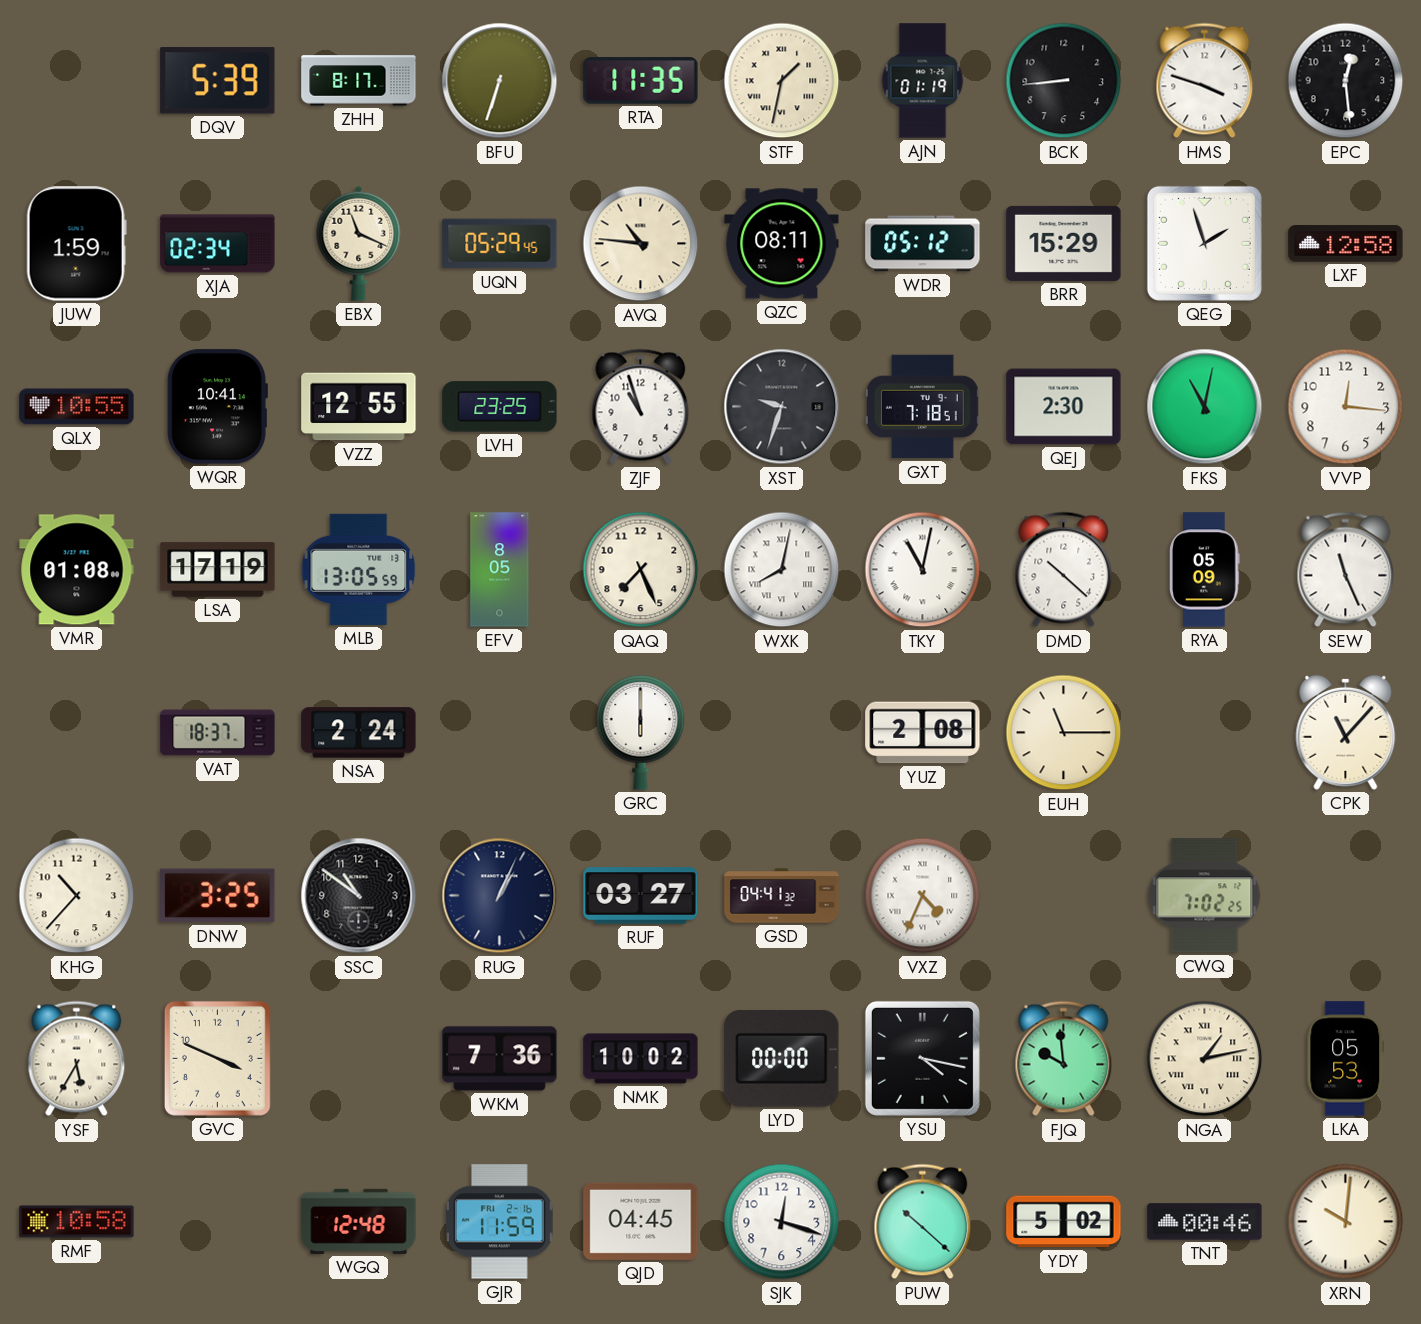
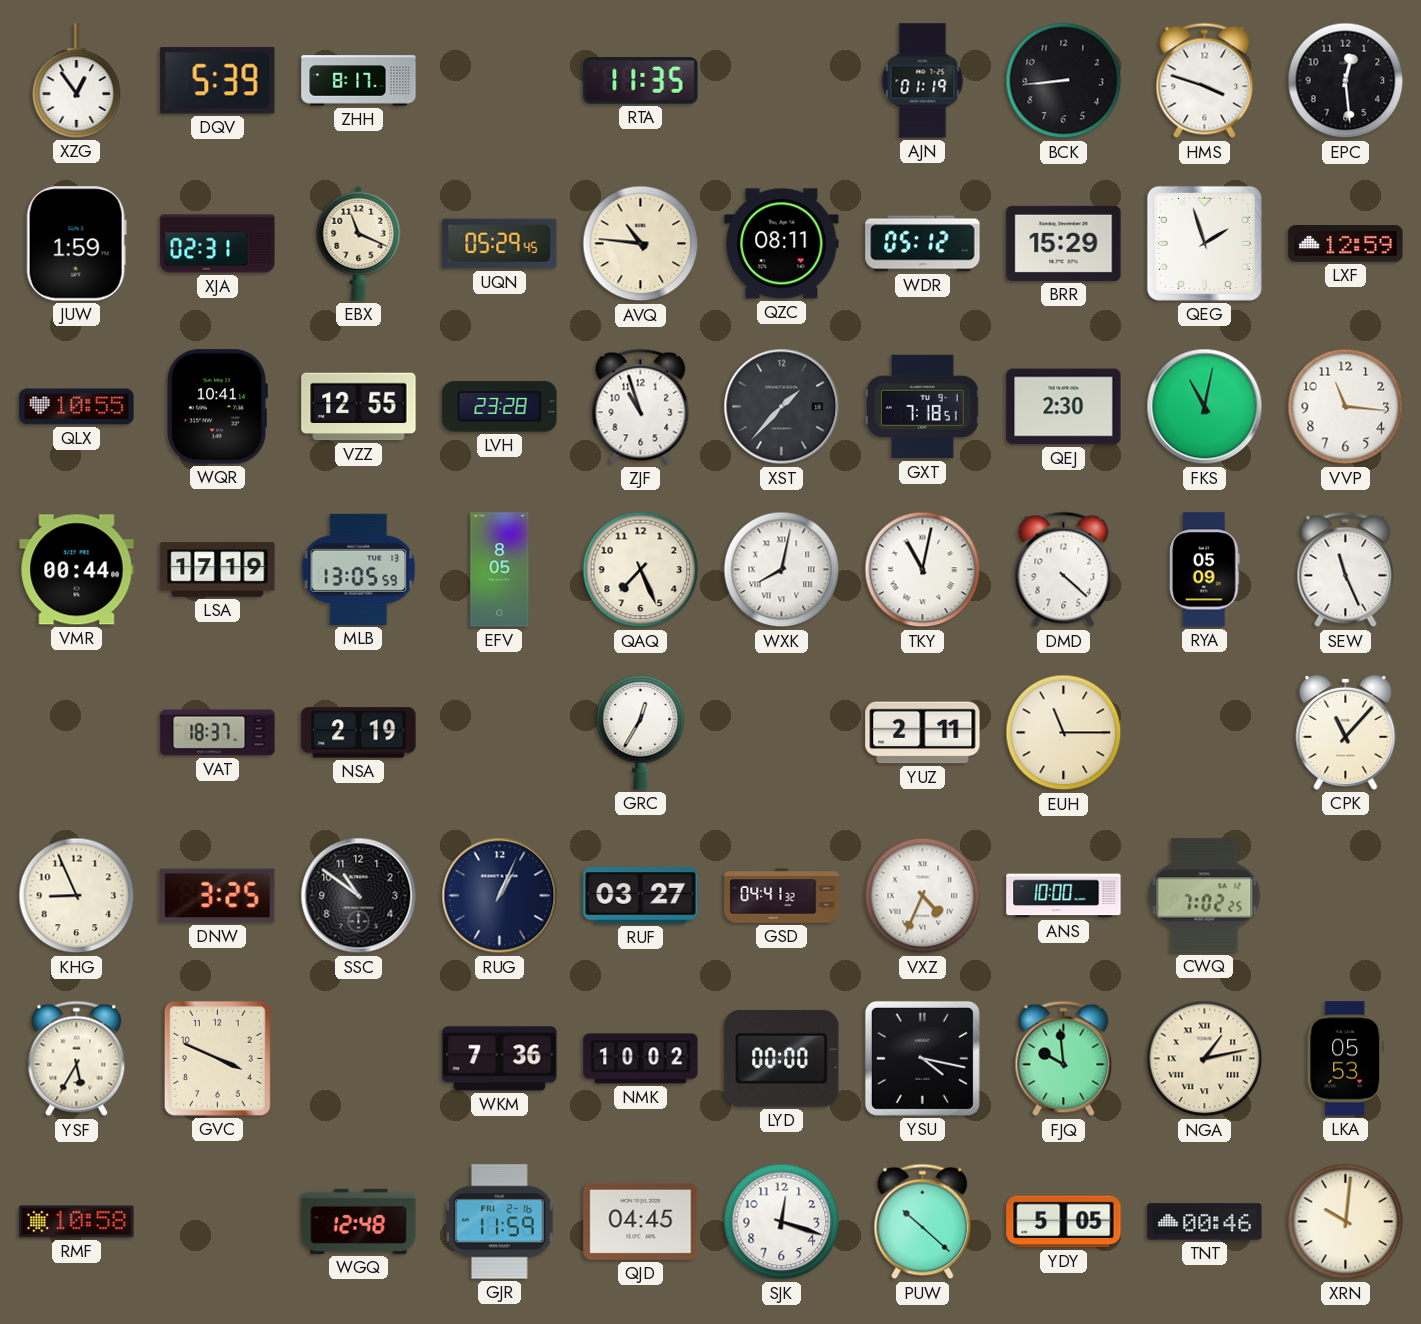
XZG: none -> 12:54
BFU: 6:33 -> none
STF: 1:32 -> none
XJA: 02:34 -> 02:31
LXF: 12:58 -> 12:59
LVH: 23:25 -> 23:28
XST: 9:33 -> 1:37
VVP: 12:16 -> 11:16
VMR: 01:08 -> 00:44
DMD: 10:22 -> 4:22
NSA: 2:24 -> 2:19
GRC: 6:00 -> 12:35
YUZ: 2:08 -> 2:11
KHG: 10:37 -> 8:56
ANS: none -> 10:00
YDY: 5:02 -> 5:05
